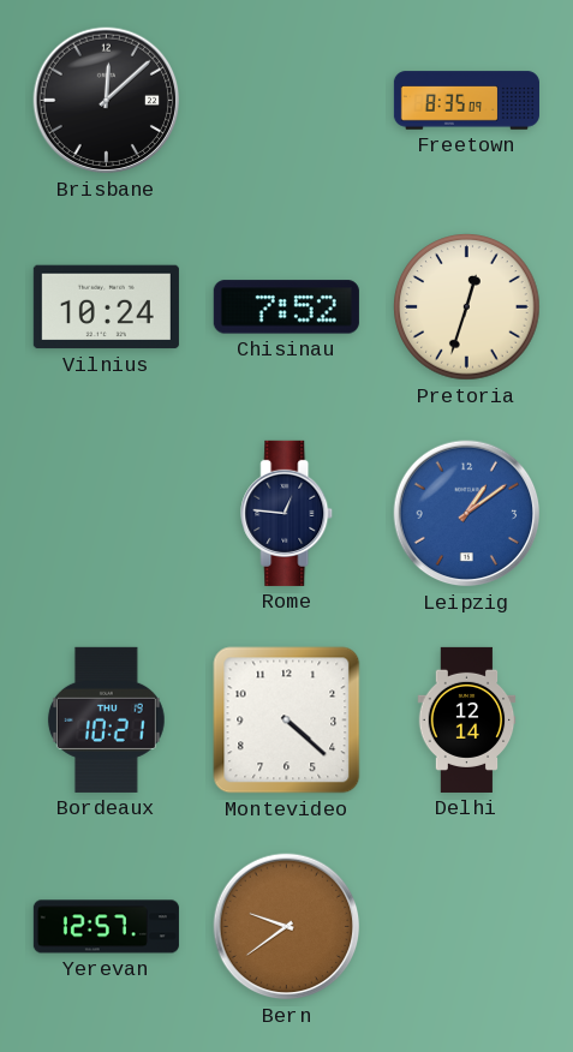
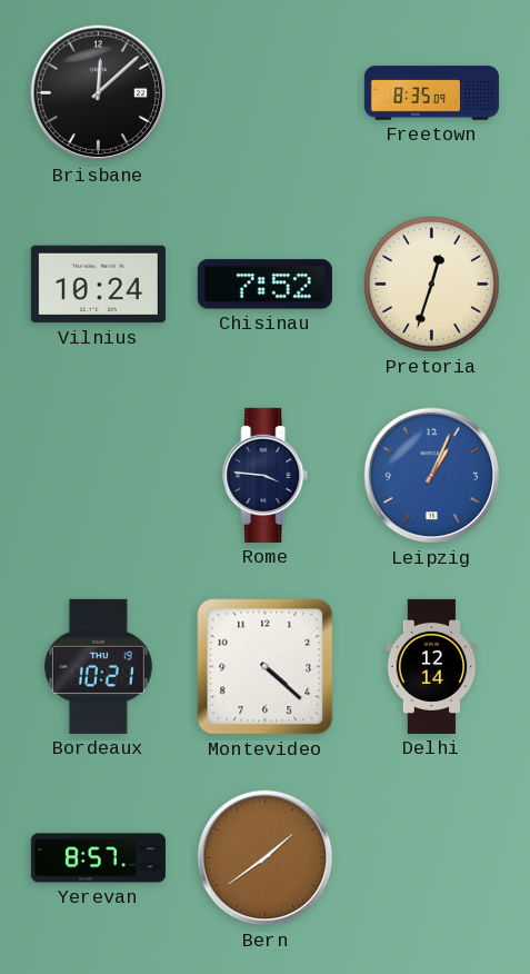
Rome: 12:46 -> 3:46
Leipzig: 1:09 -> 1:04
Yerevan: 12:57 -> 8:57
Bern: 9:39 -> 1:39
